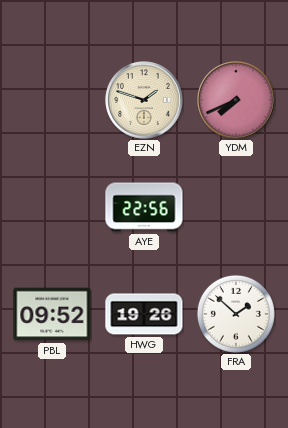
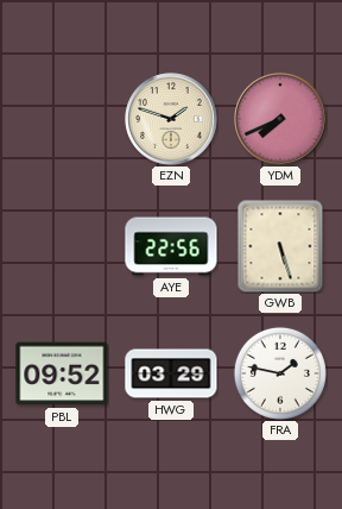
GWB: none -> 5:27
HWG: 19:26 -> 03:29
FRA: 1:52 -> 1:47
